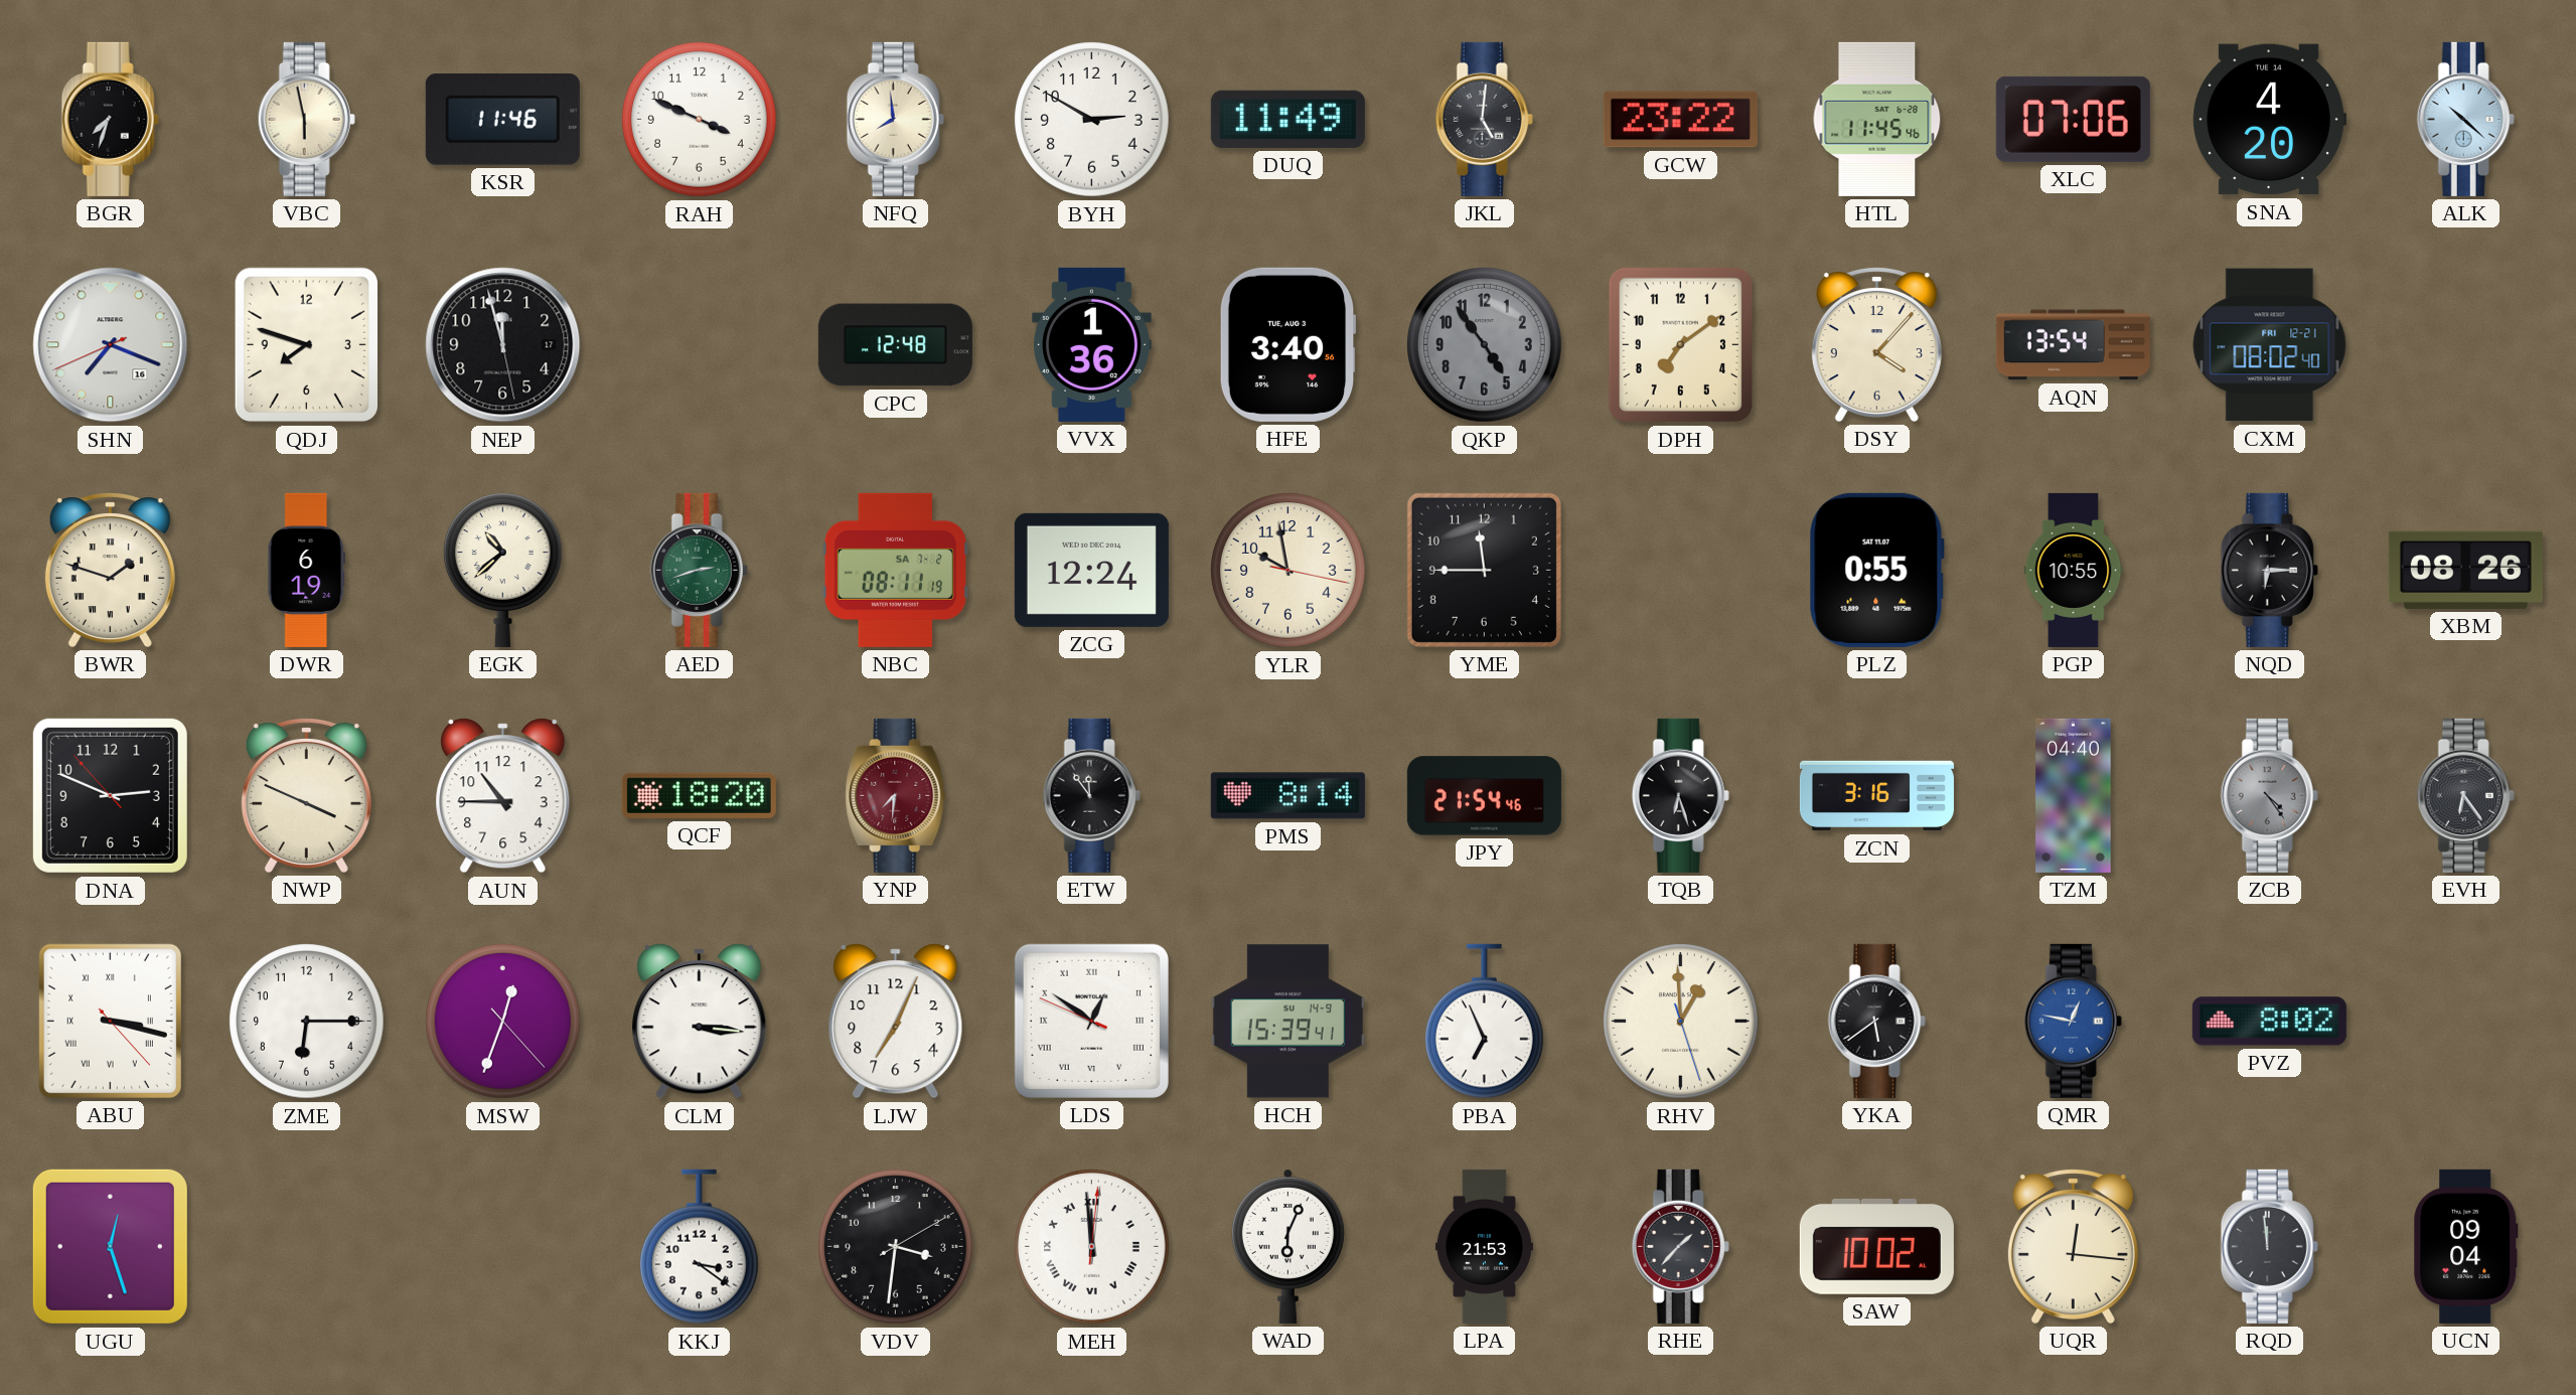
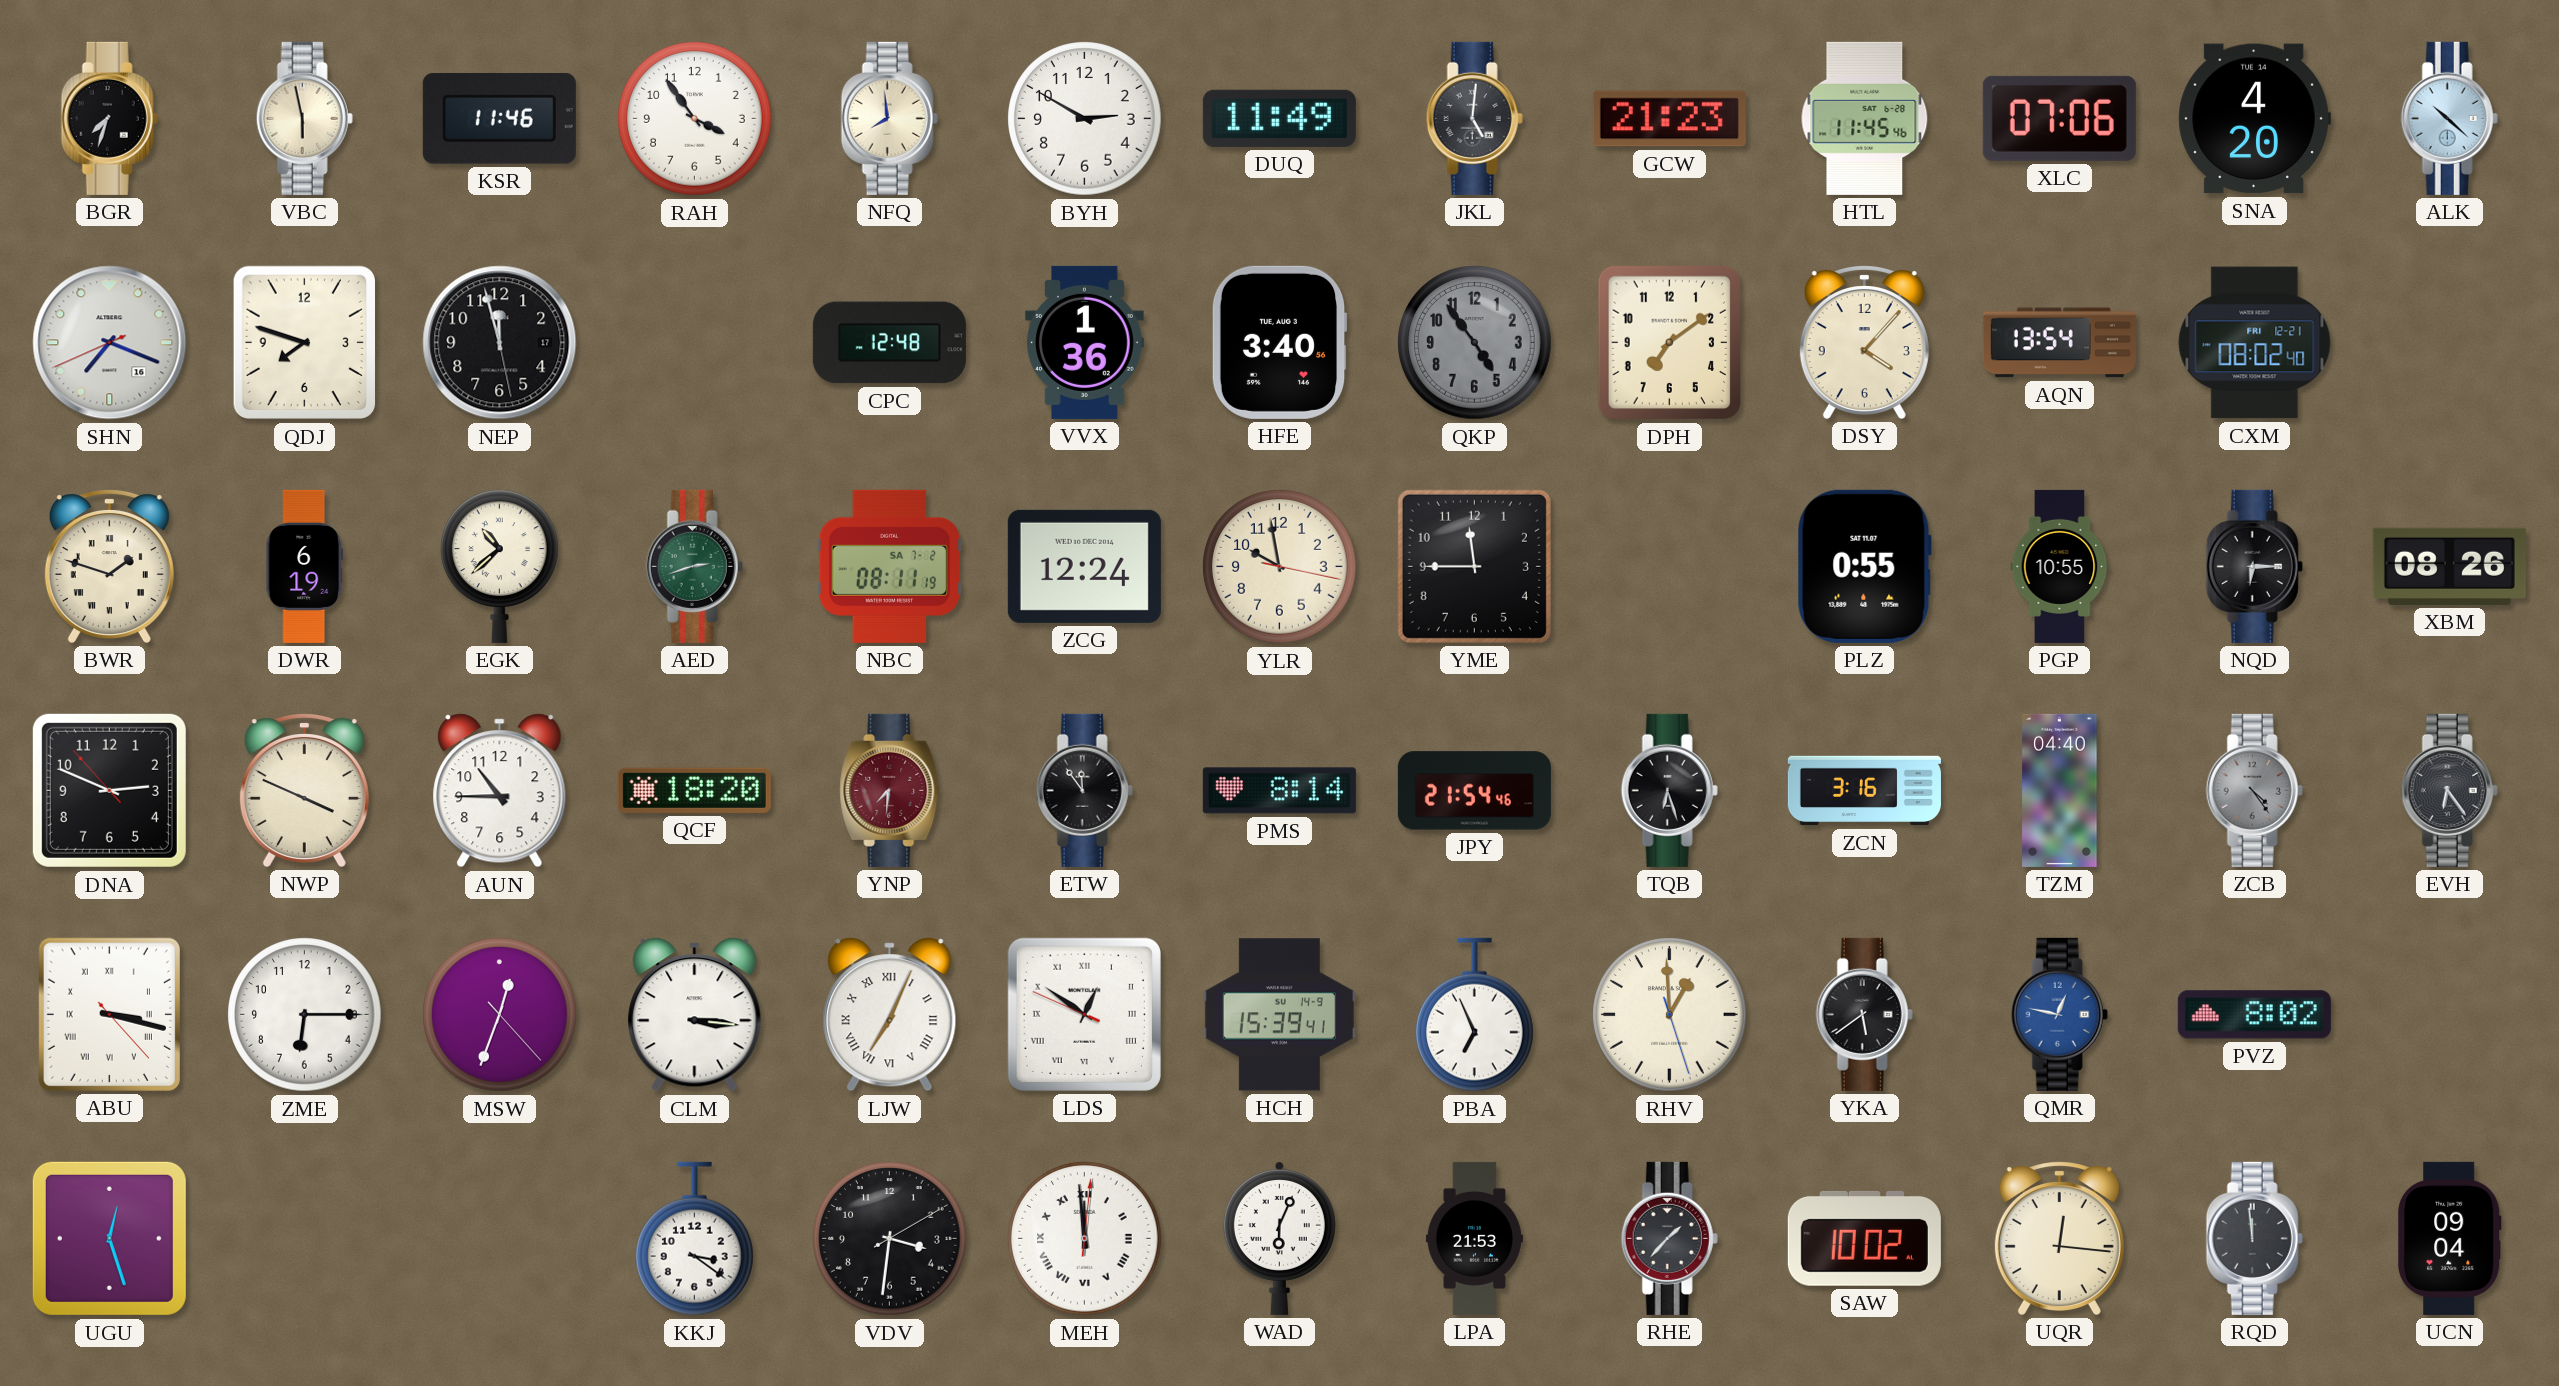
RAH: 3:49 -> 3:54
GCW: 23:22 -> 21:23
LJW numerals: Arabic -> Roman
